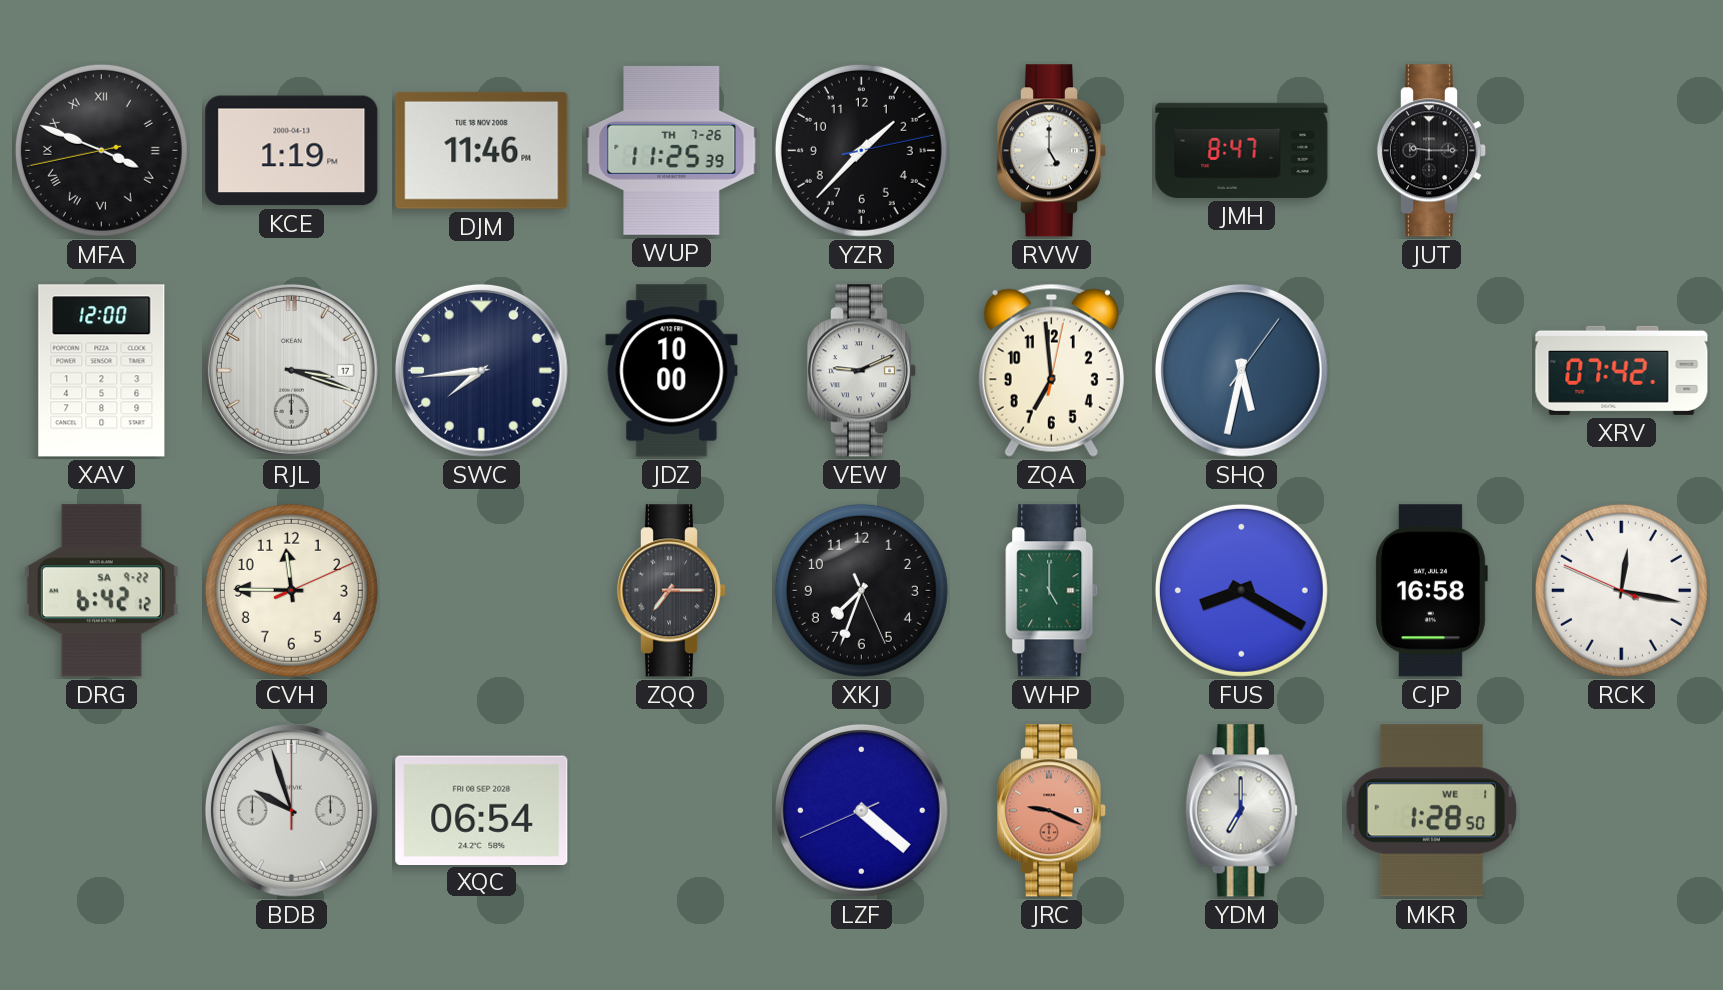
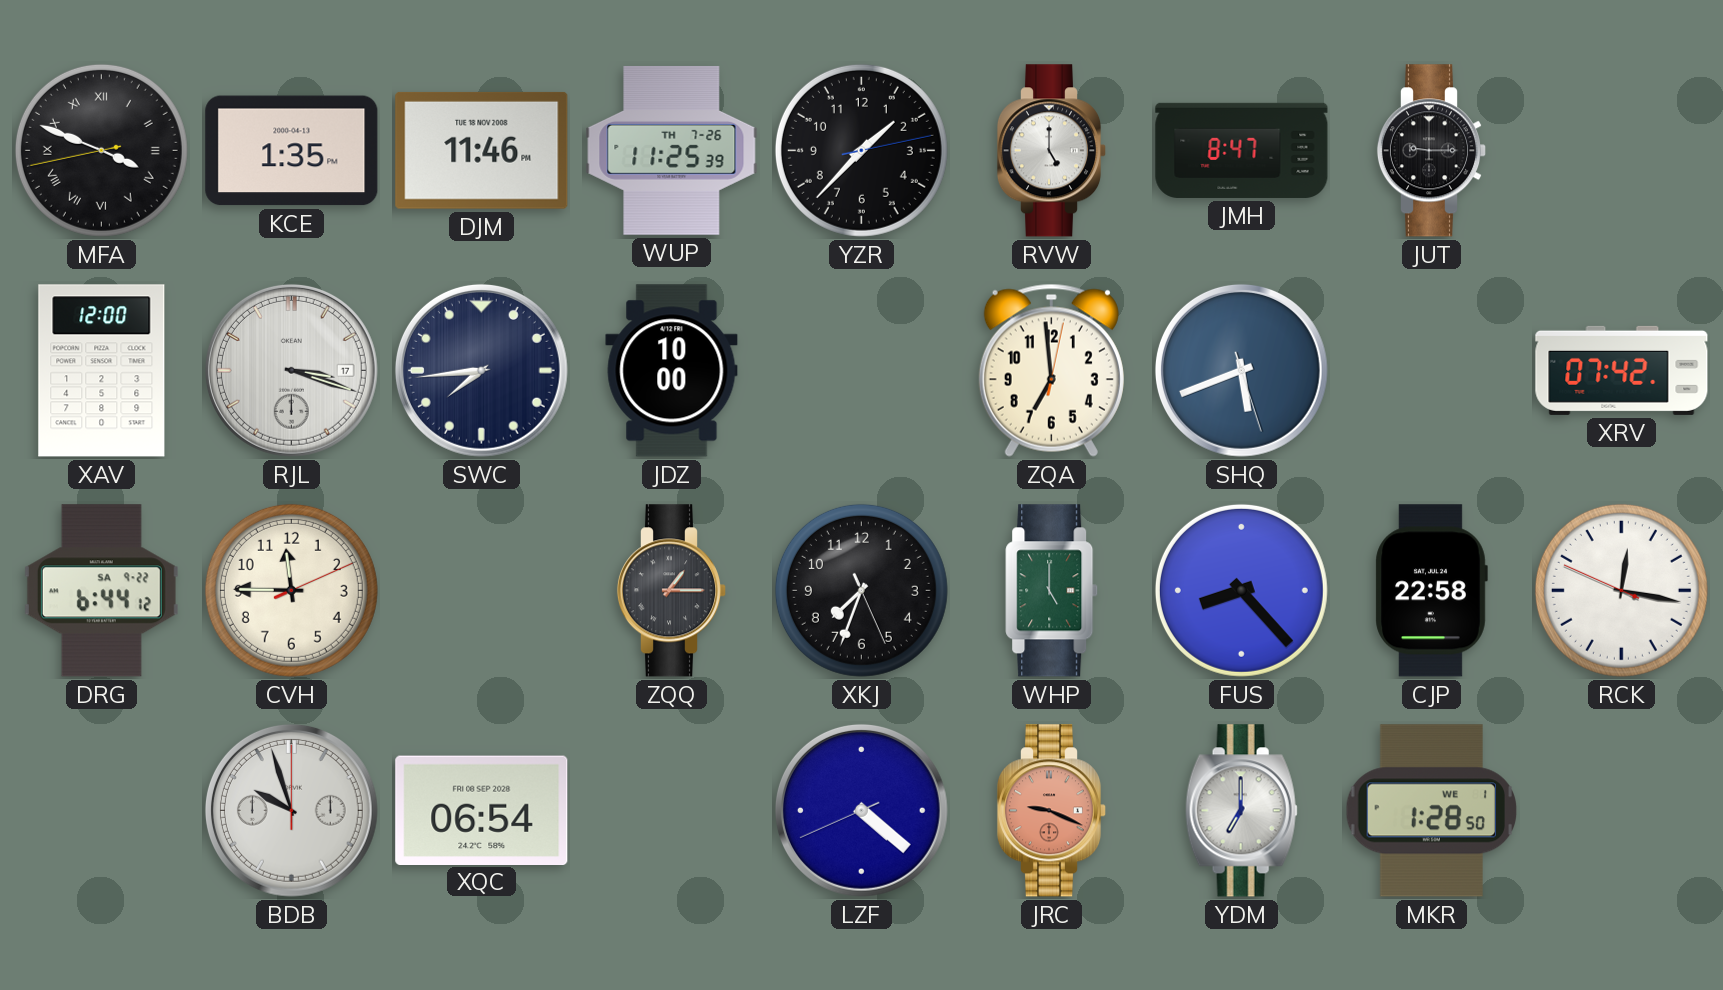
KCE: 1:19 -> 1:35
VEW: 9:11 -> none
SHQ: 5:32 -> 5:41
DRG: 6:42 -> 6:44
ZQQ: 7:15 -> 1:15
FUS: 8:20 -> 8:23
CJP: 16:58 -> 22:58
